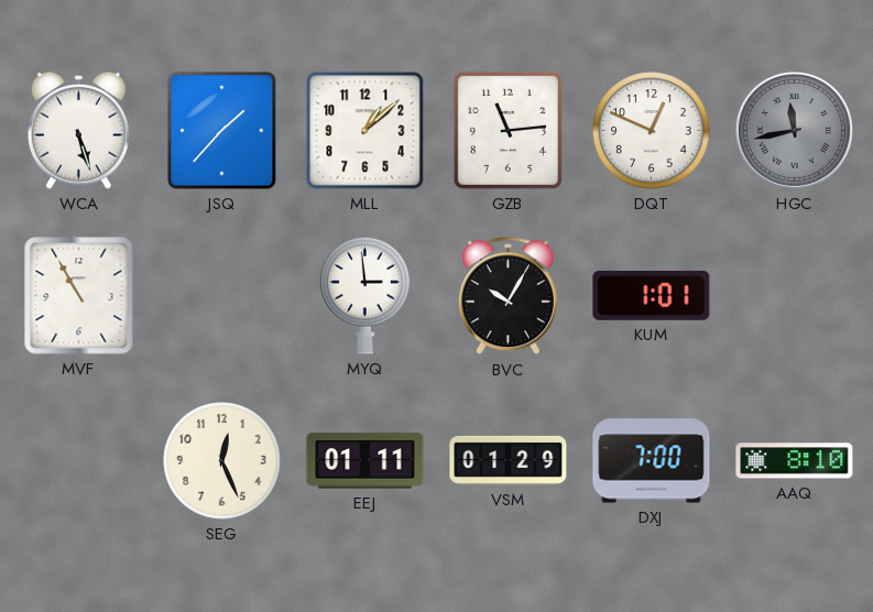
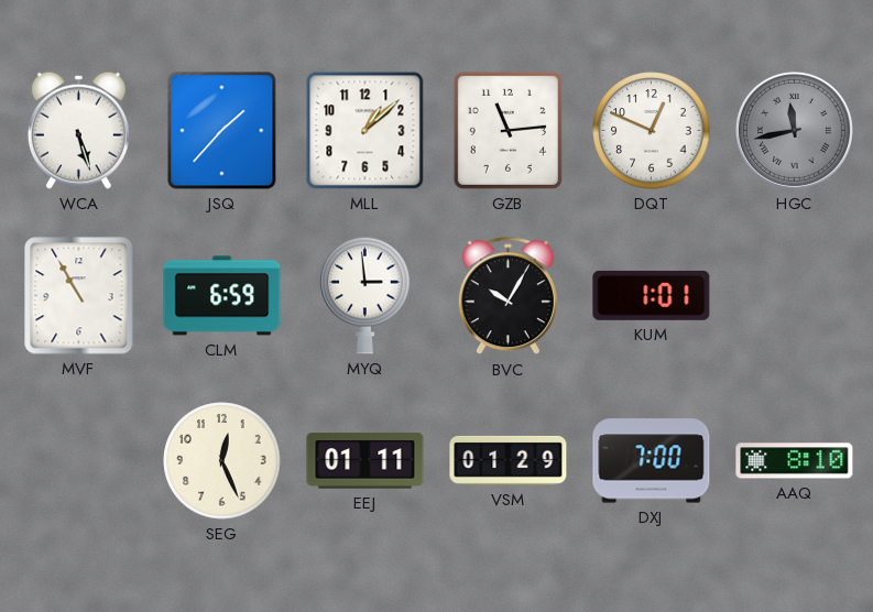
CLM: none -> 6:59
